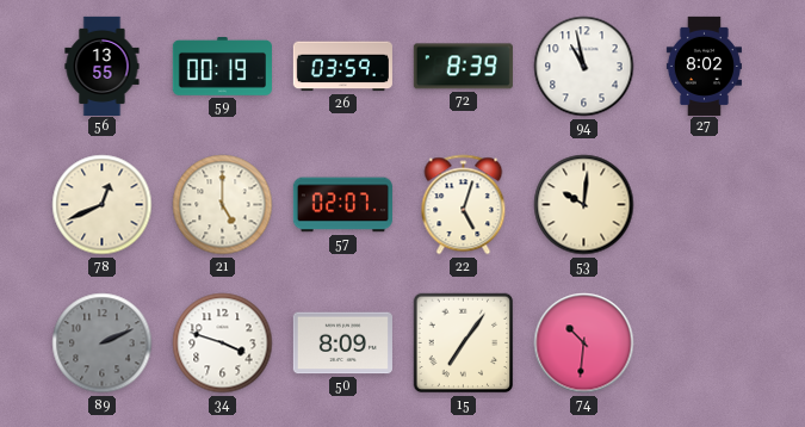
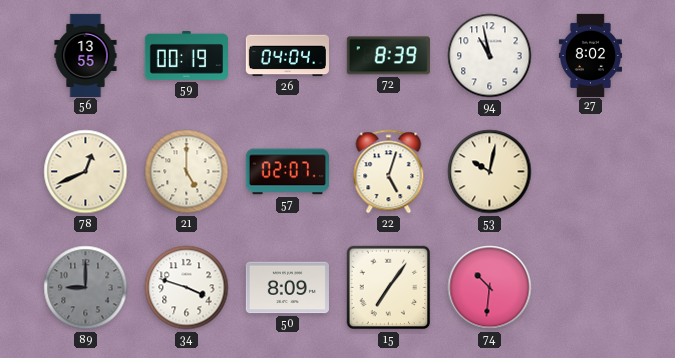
26: 03:59 -> 04:04
53: 10:01 -> 10:02
89: 2:11 -> 9:00
